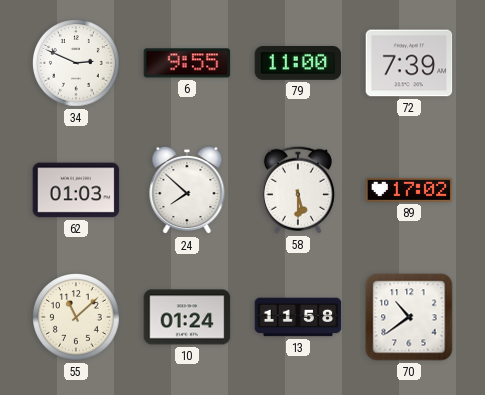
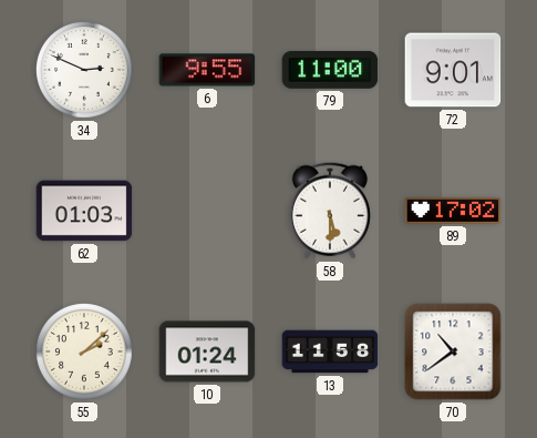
72: 7:39 -> 9:01
24: 7:52 -> none
55: 11:08 -> 2:08
